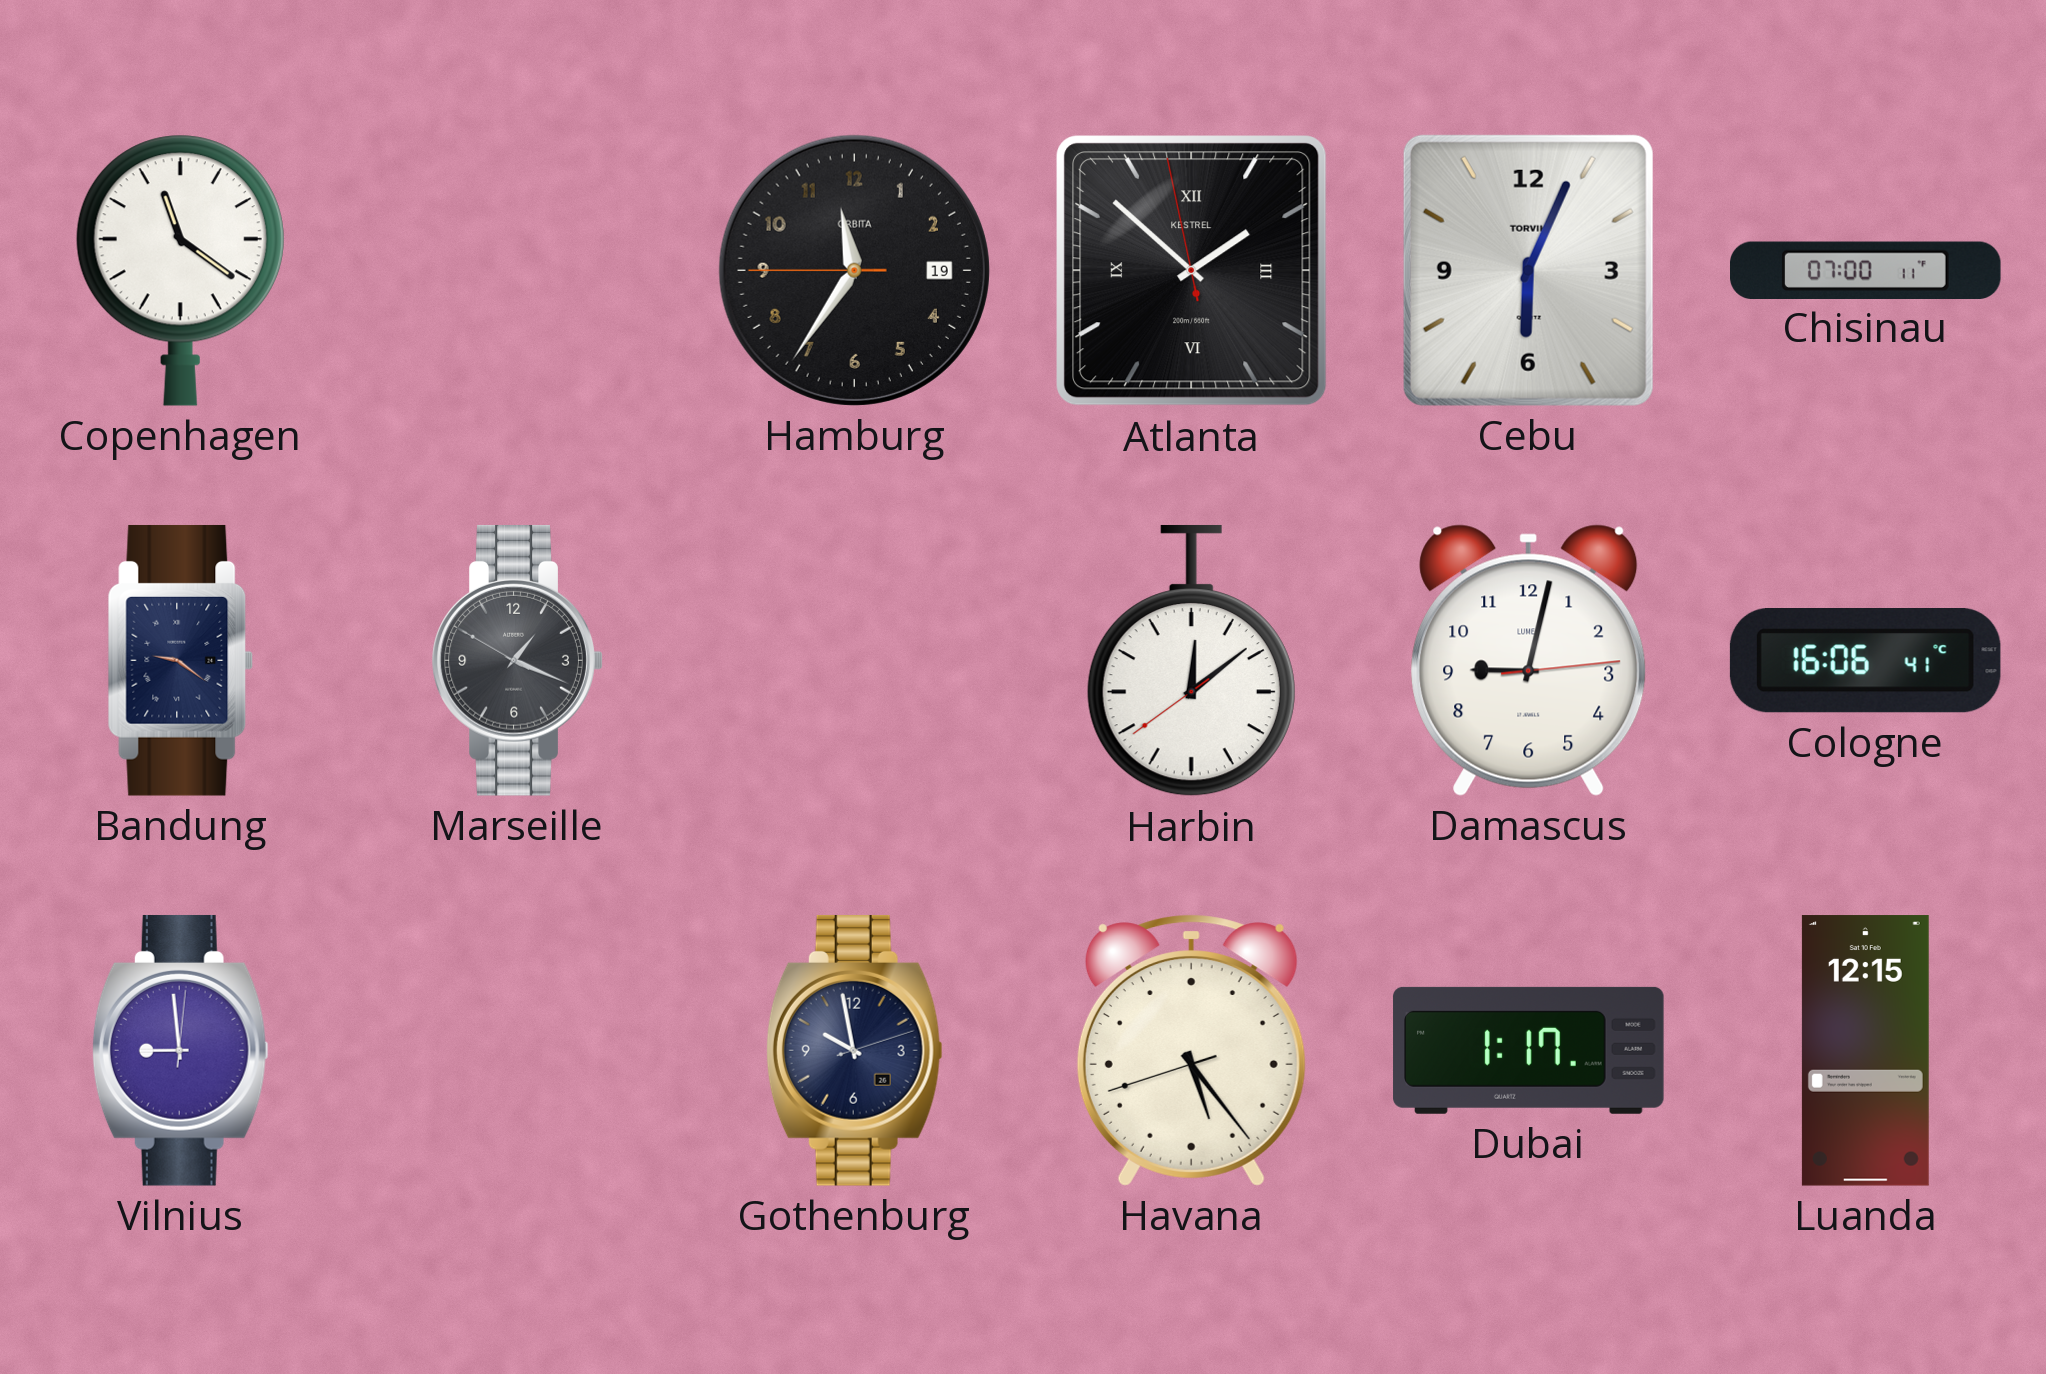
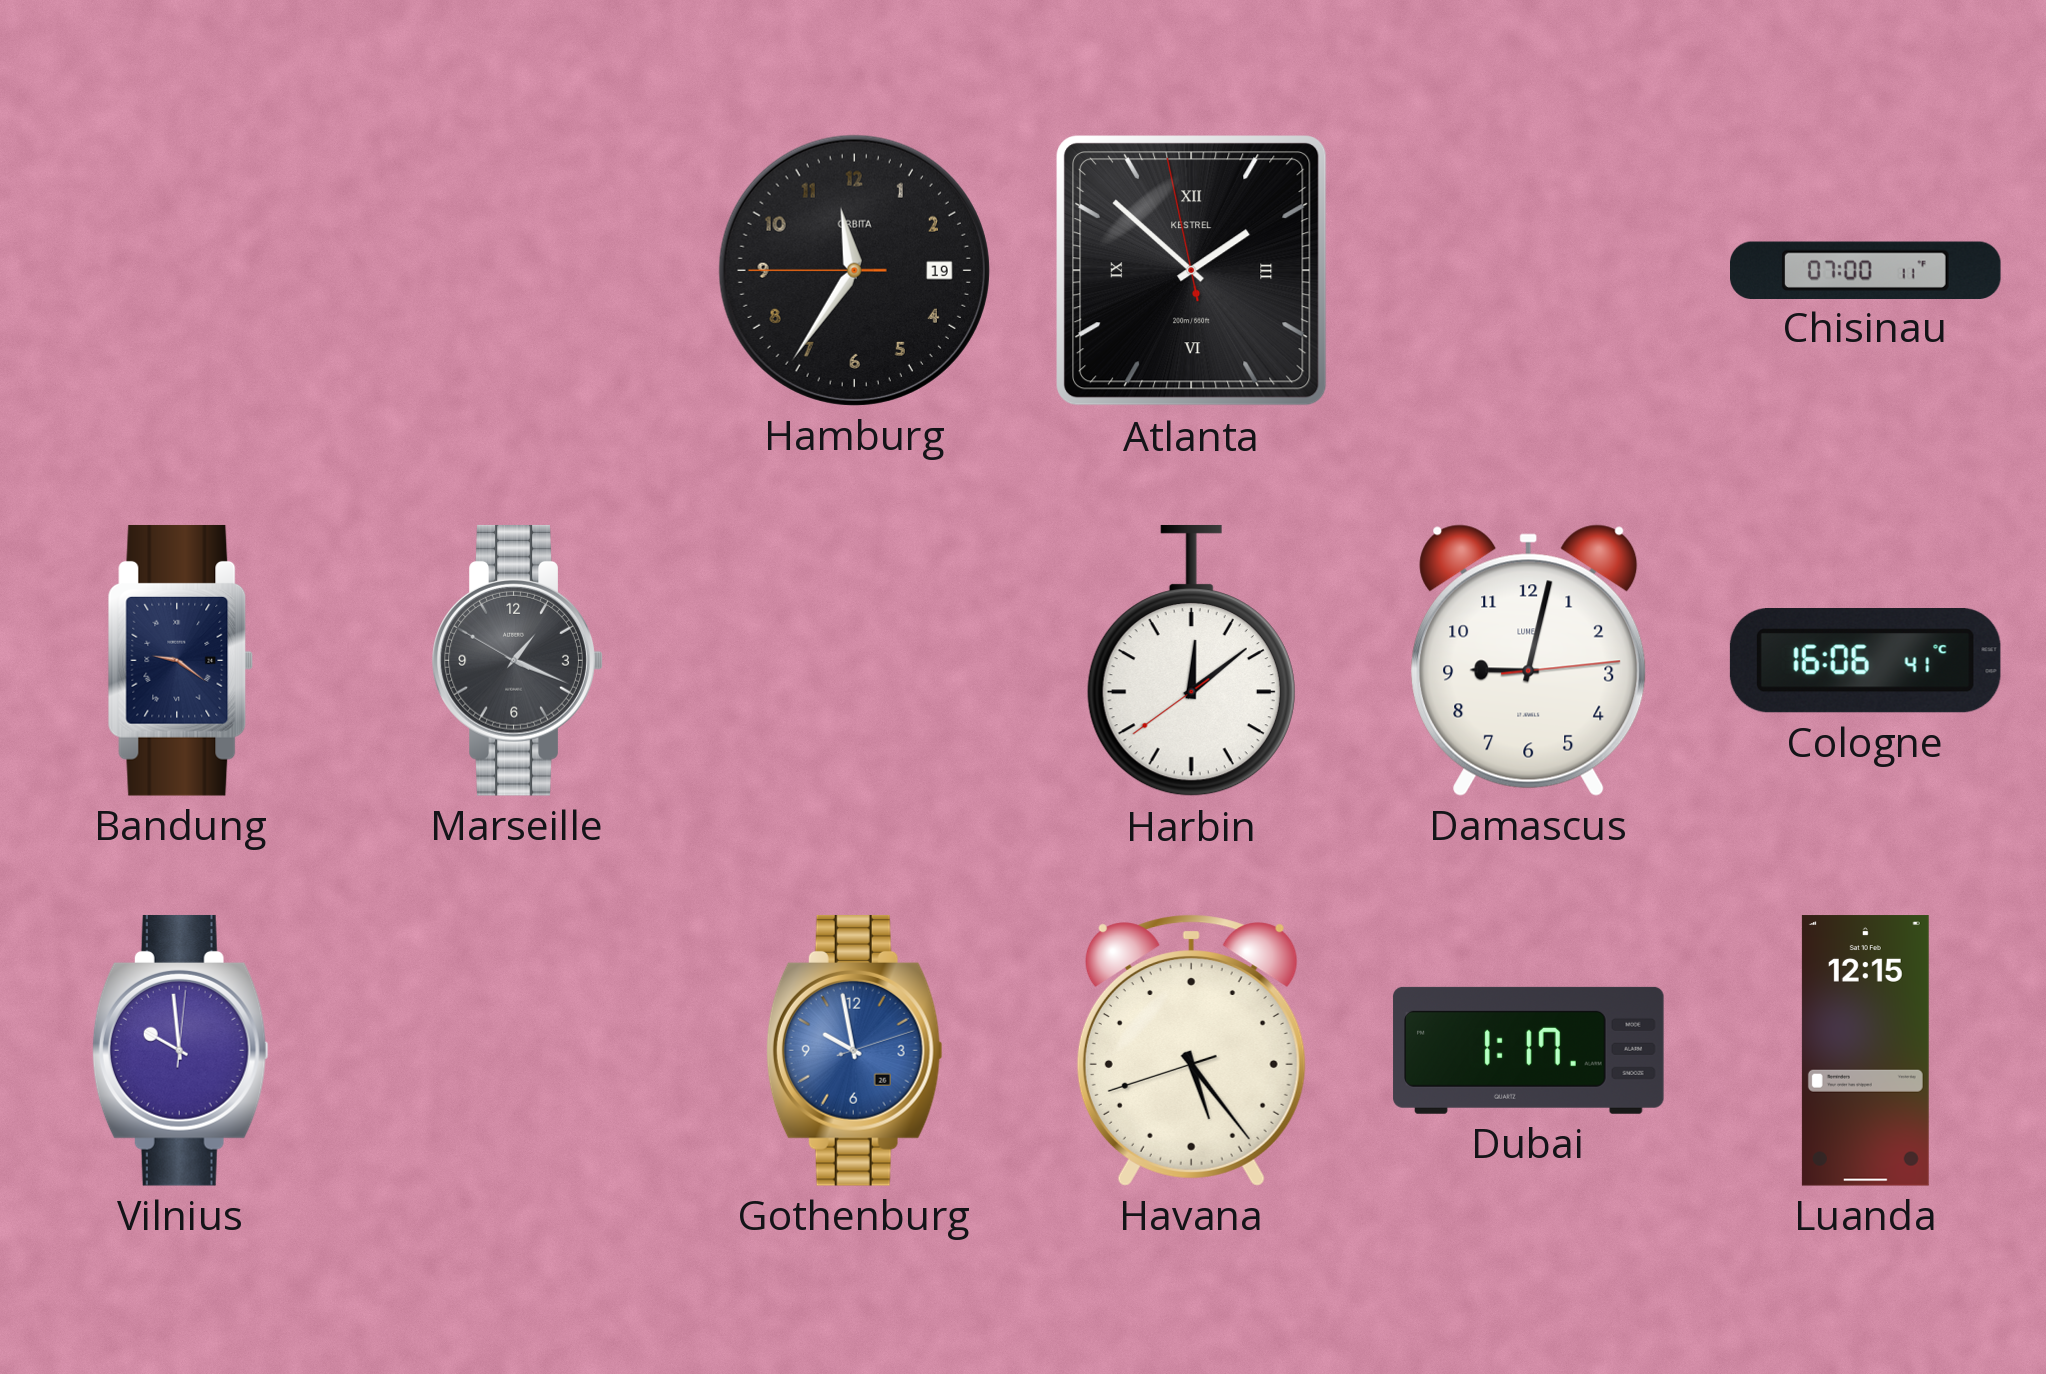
Copenhagen: 11:21 -> none
Cebu: 6:04 -> none
Vilnius: 8:59 -> 9:59
Gothenburg dial: navy -> blue
